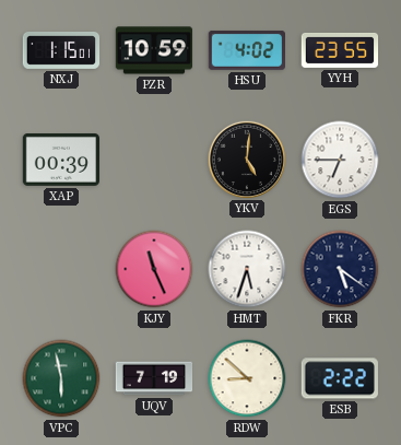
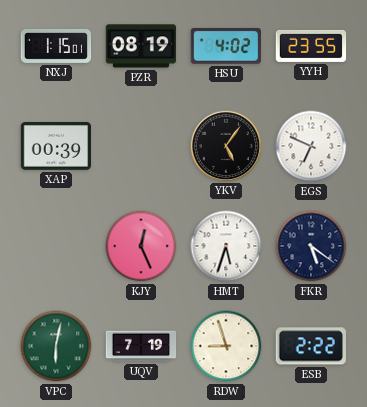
PZR: 10:59 -> 08:19
YKV: 5:01 -> 5:06
EGS: 6:45 -> 6:49
KJY: 11:26 -> 12:26
VPC: 5:58 -> 6:02
RDW: 8:52 -> 8:57
